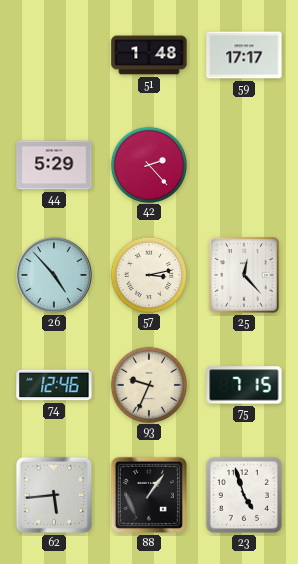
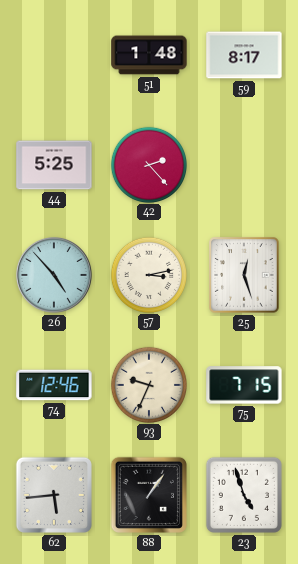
59: 17:17 -> 8:17
44: 5:29 -> 5:25
25: 12:23 -> 12:27
